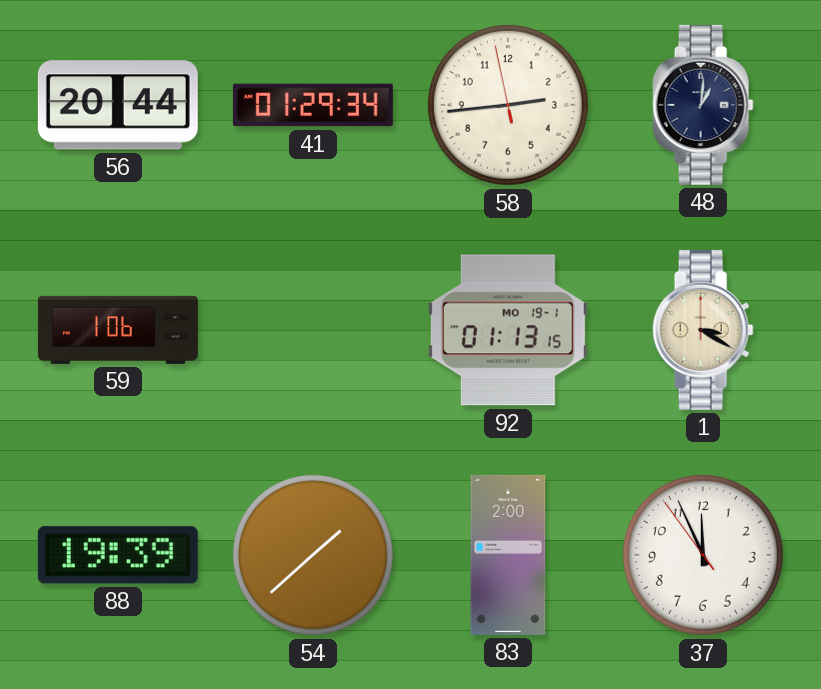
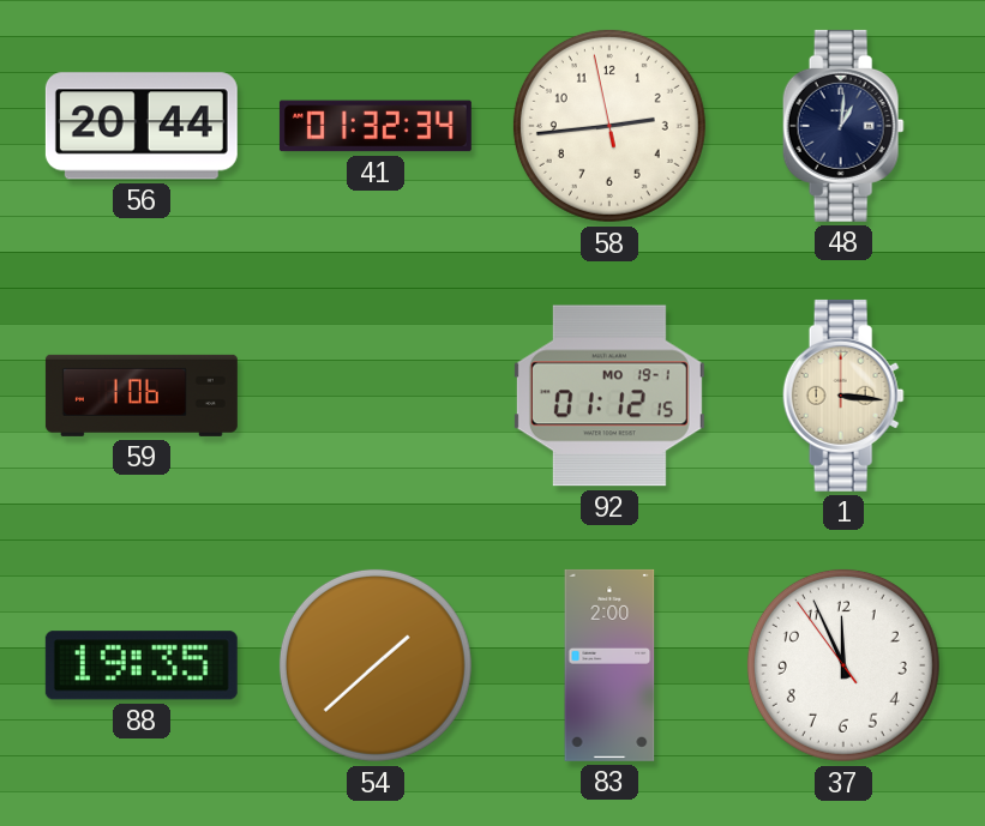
41: 01:29 -> 01:32
92: 01:13 -> 01:12
1: 3:20 -> 3:16
88: 19:39 -> 19:35
